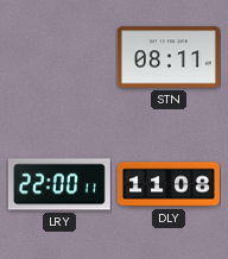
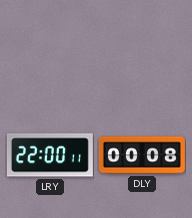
STN: 08:11 -> none
DLY: 11:08 -> 00:08
